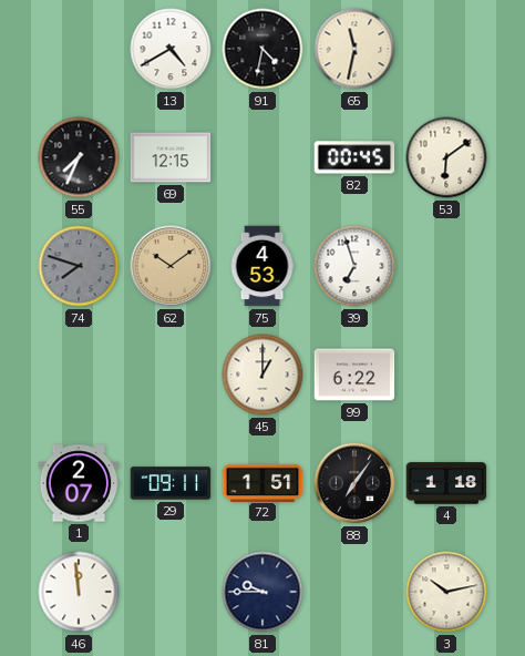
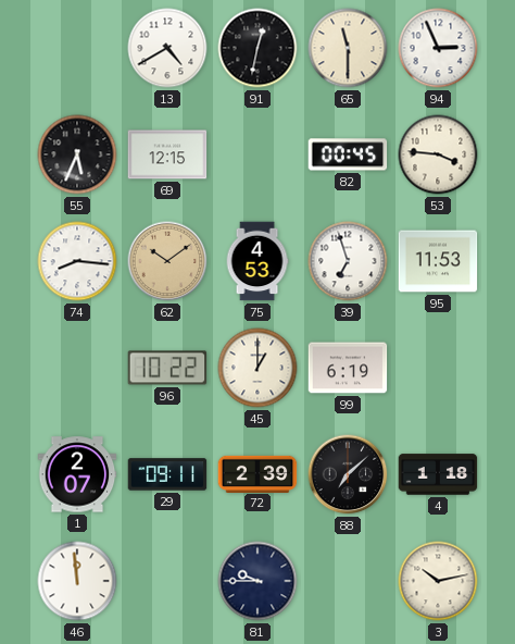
91: 4:32 -> 12:32
65: 11:32 -> 11:30
94: none -> 2:56
55: 7:34 -> 5:34
53: 6:09 -> 3:46
74: 7:48 -> 8:16
74 dial: grey -> white
95: none -> 11:53
96: none -> 10:22
99: 6:22 -> 6:19
72: 1:51 -> 2:39
88: 7:06 -> 7:08
